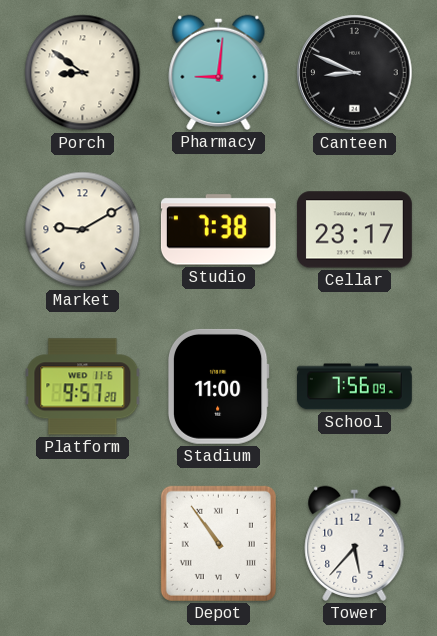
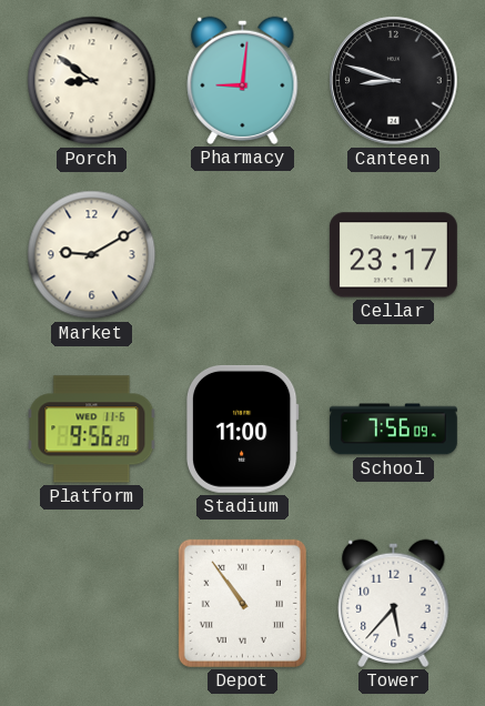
Canteen: 8:49 -> 8:48
Studio: 7:38 -> none
Platform: 9:57 -> 9:56
